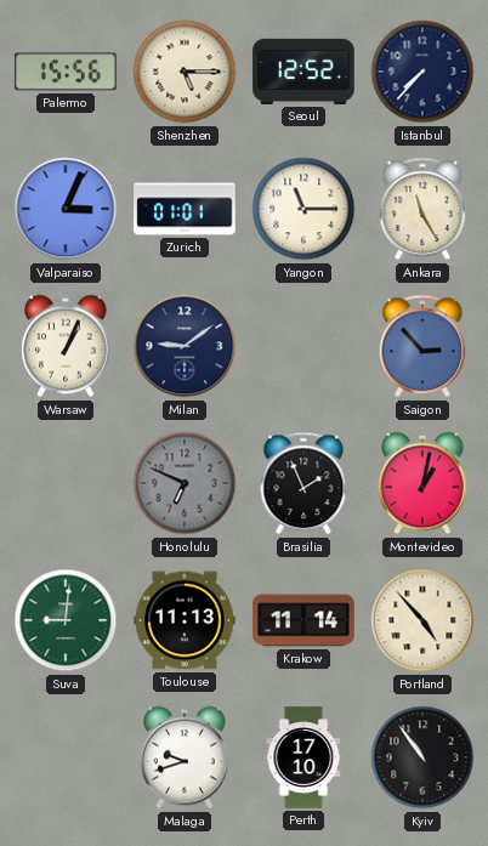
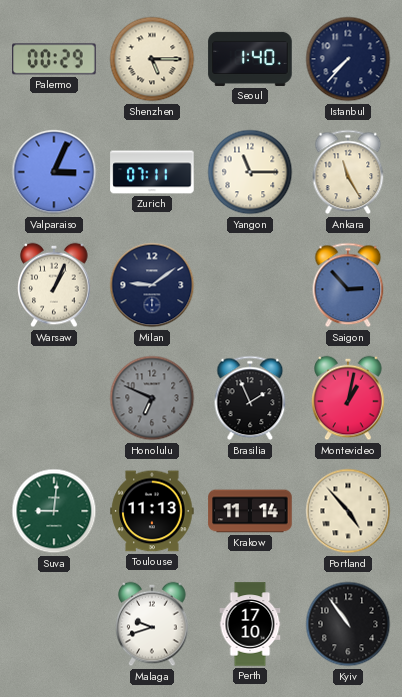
Palermo: 15:56 -> 00:29
Seoul: 12:52 -> 1:40
Zurich: 01:01 -> 07:11
